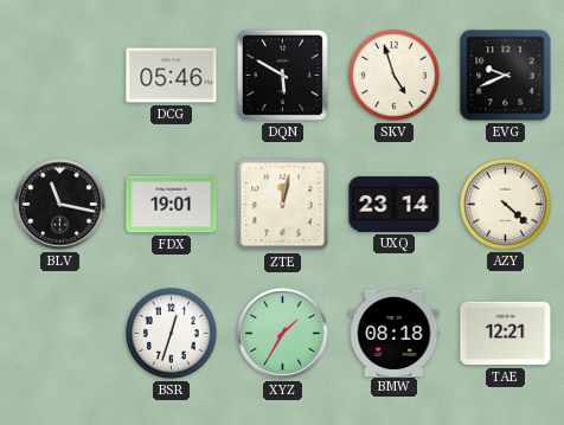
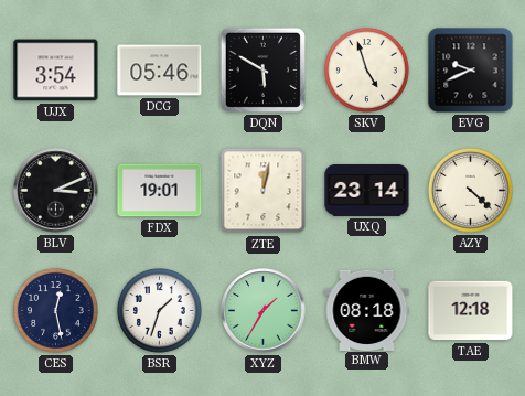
UJX: none -> 3:54
BLV: 11:17 -> 3:11
CES: none -> 12:28
BSR: 12:33 -> 1:33
TAE: 12:21 -> 12:18
